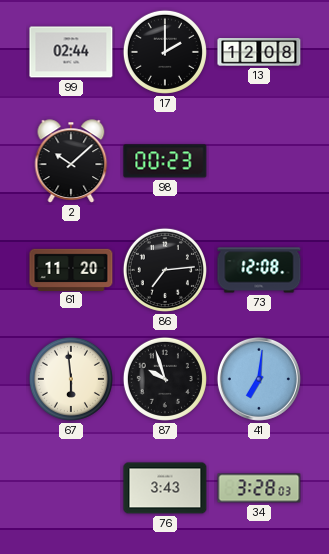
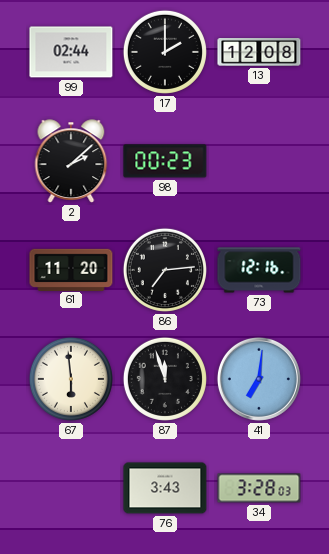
2: 10:08 -> 2:08
73: 12:08 -> 12:16
87: 9:57 -> 11:57
